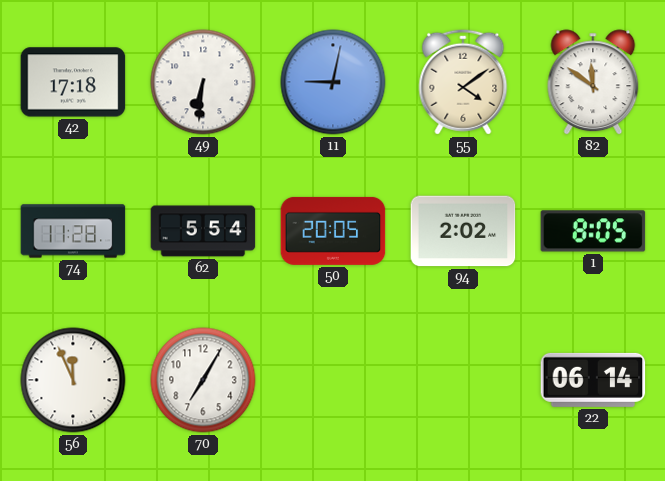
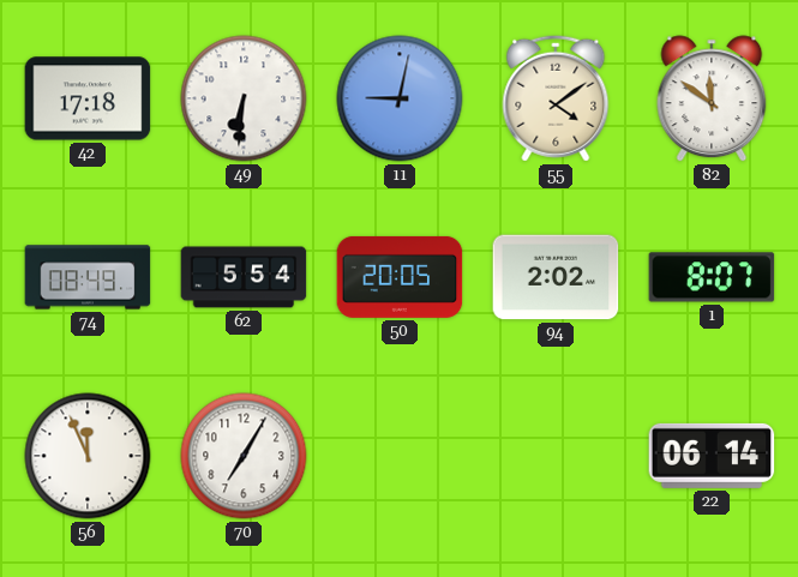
74: 11:28 -> 08:49
1: 8:05 -> 8:07
